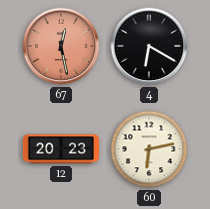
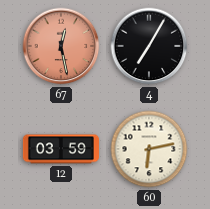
4: 6:20 -> 7:05
12: 20:23 -> 03:59
